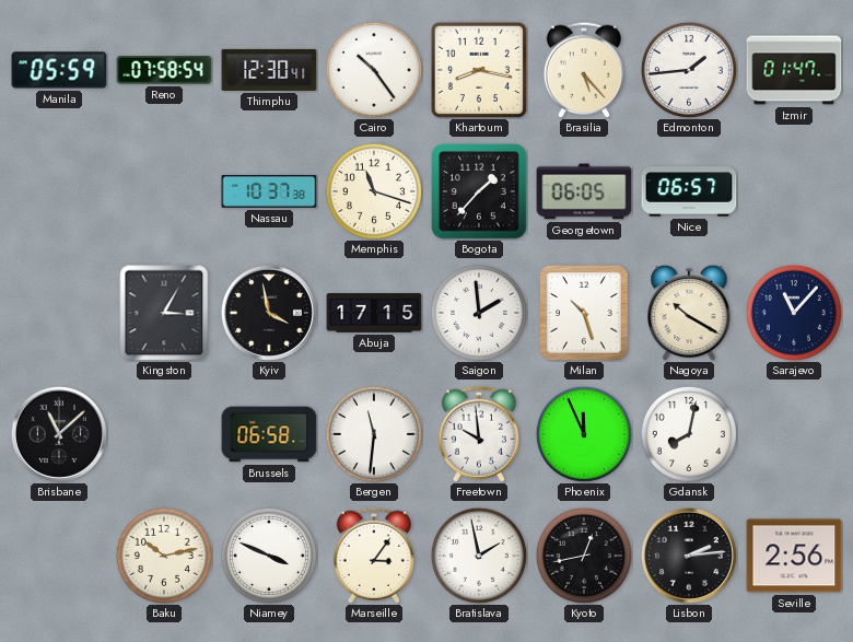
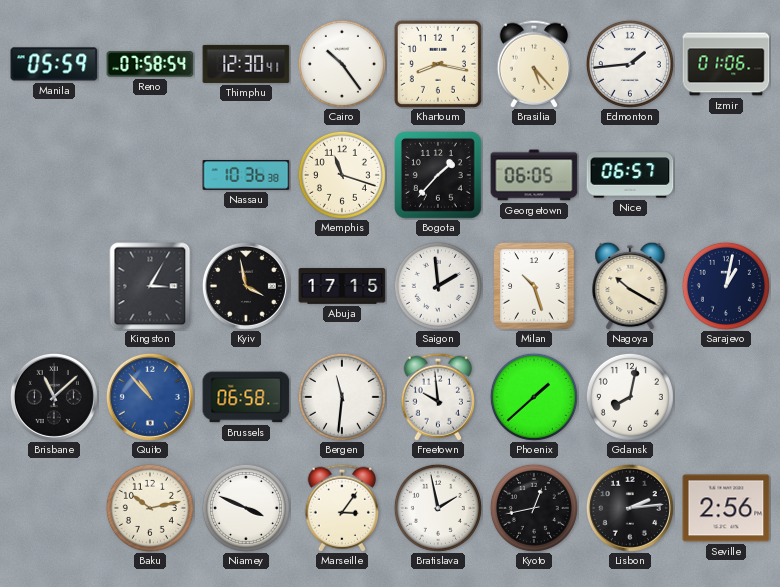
Izmir: 01:47 -> 01:06
Nassau: 10:37 -> 10:36
Sarajevo: 11:07 -> 1:02
Quito: none -> 10:53
Phoenix: 11:56 -> 1:38
